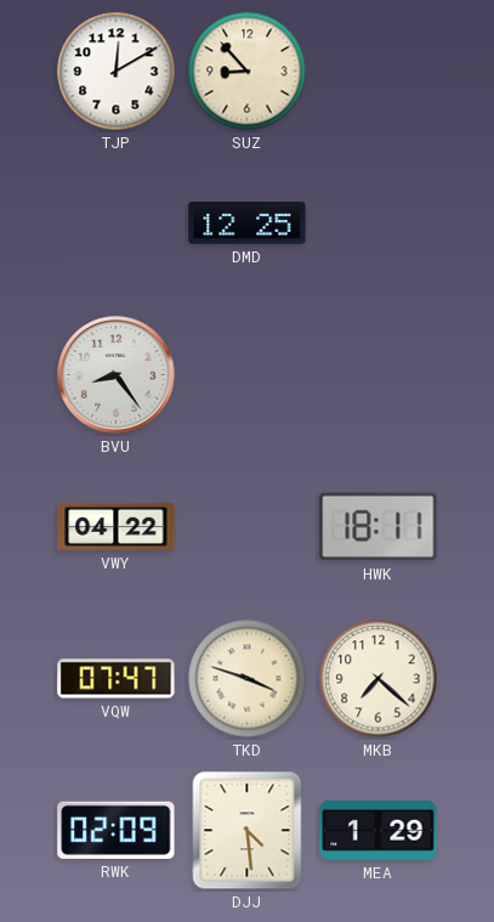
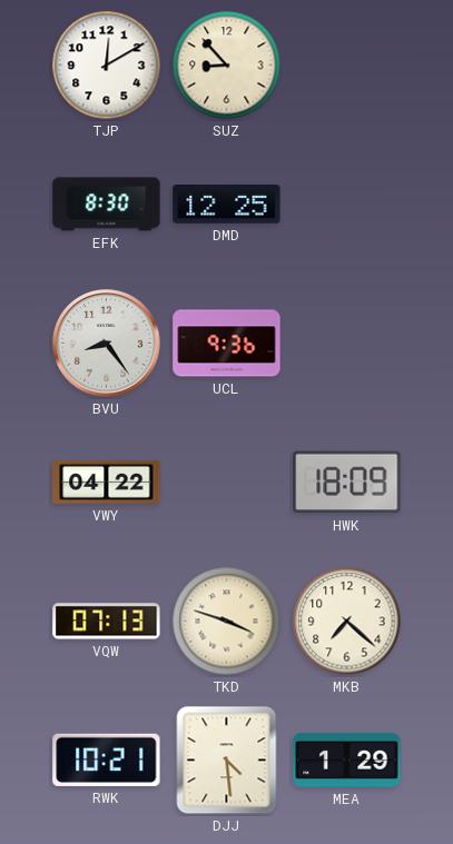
EFK: none -> 8:30
UCL: none -> 9:36
HWK: 18:11 -> 18:09
VQW: 07:47 -> 07:13
RWK: 02:09 -> 10:21
